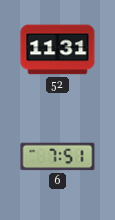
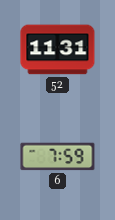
6: 7:51 -> 7:59
